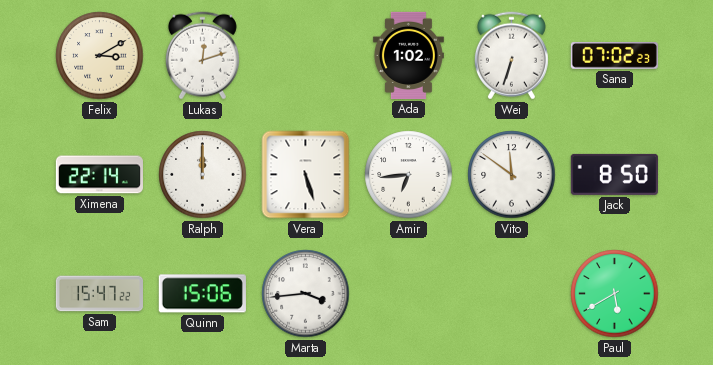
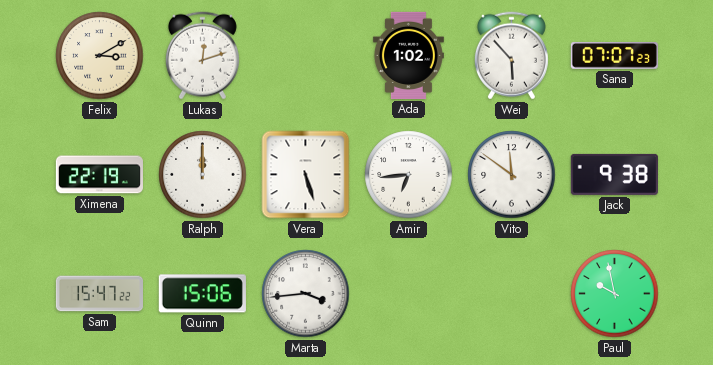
Wei: 6:33 -> 5:53
Sana: 07:02 -> 07:07
Ximena: 22:14 -> 22:19
Jack: 8:50 -> 9:38
Paul: 5:40 -> 9:58
